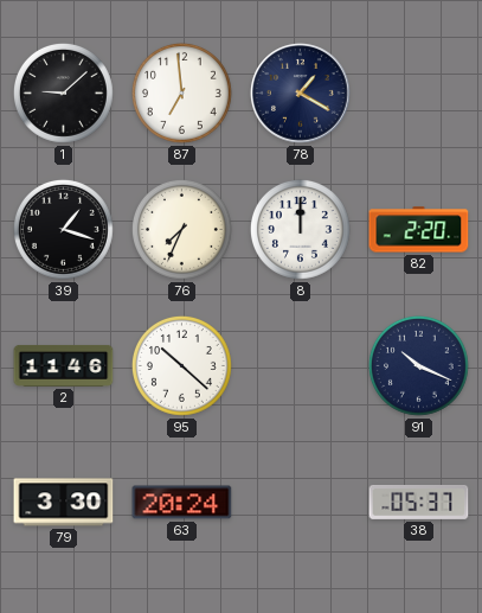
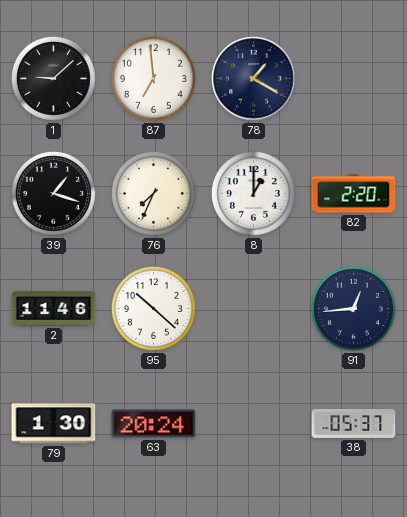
8: 12:00 -> 1:00
91: 10:19 -> 12:44
79: 3:30 -> 1:30
